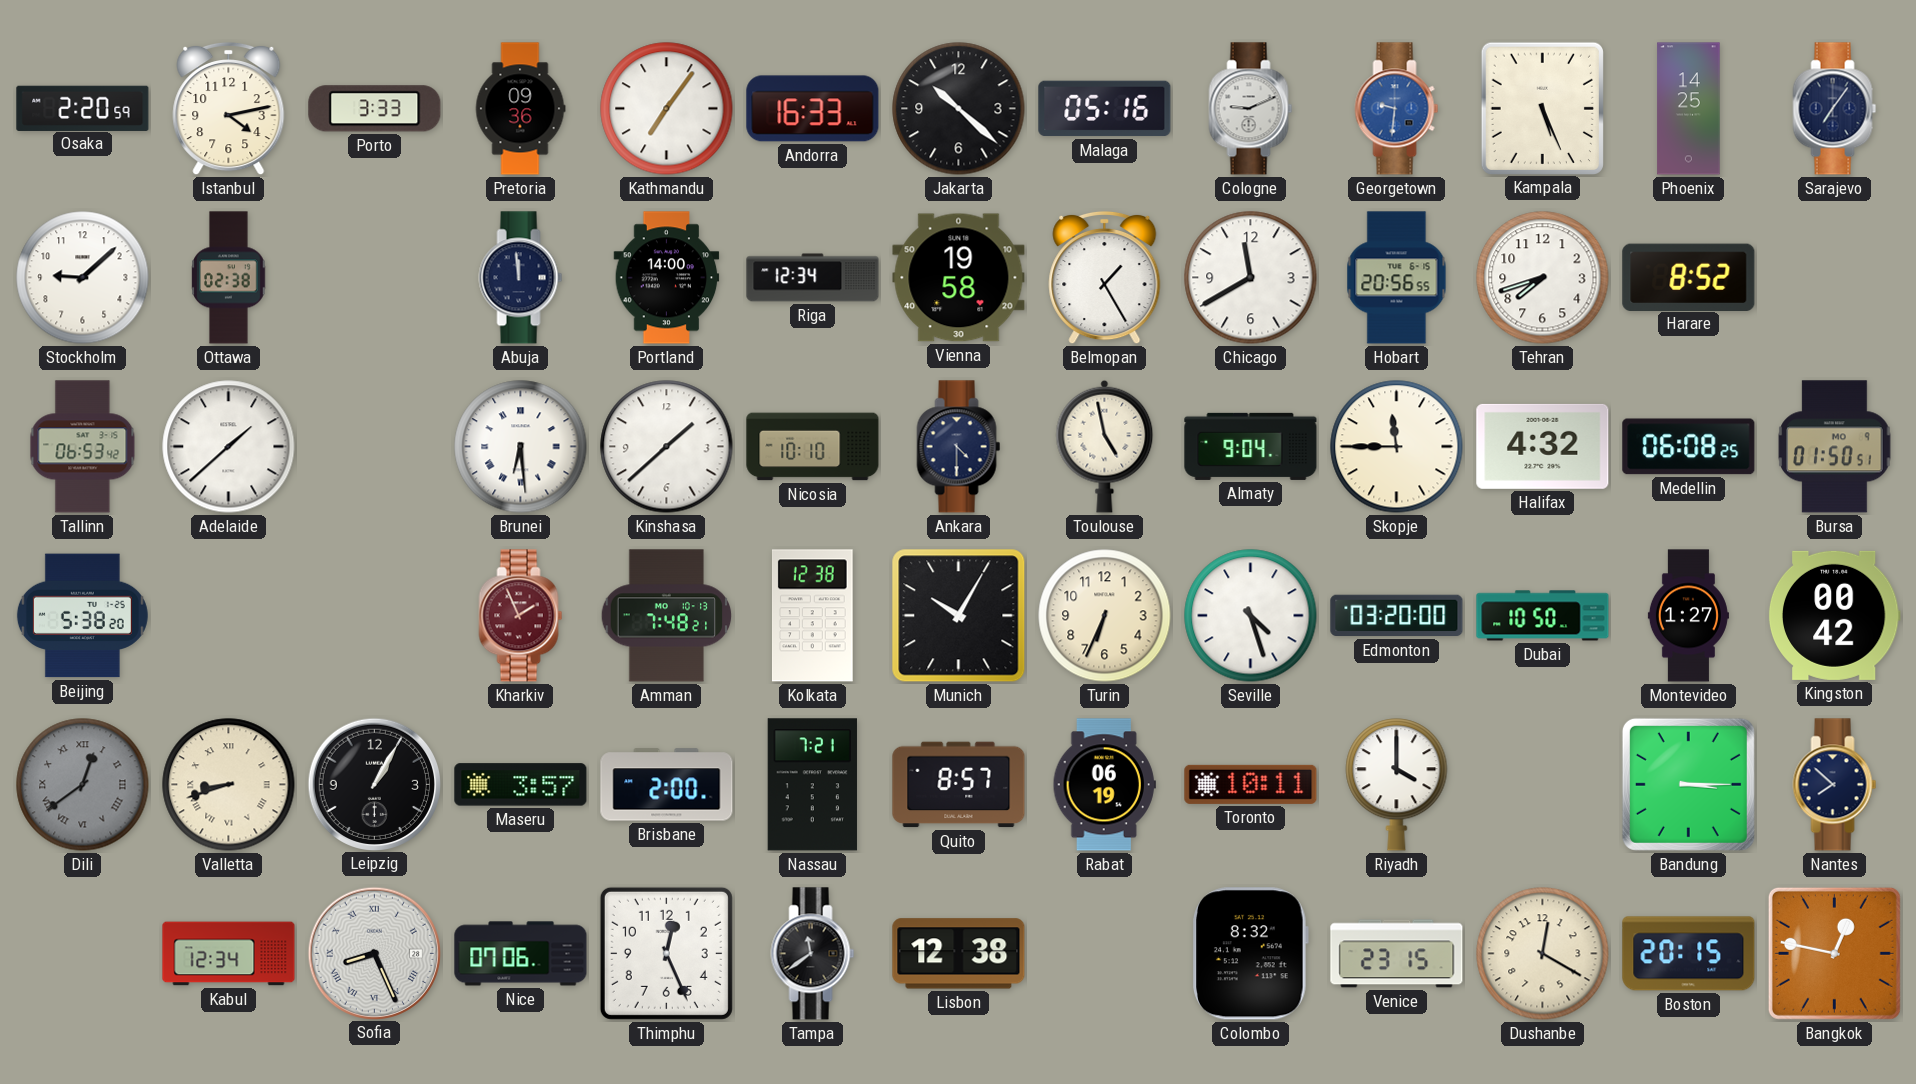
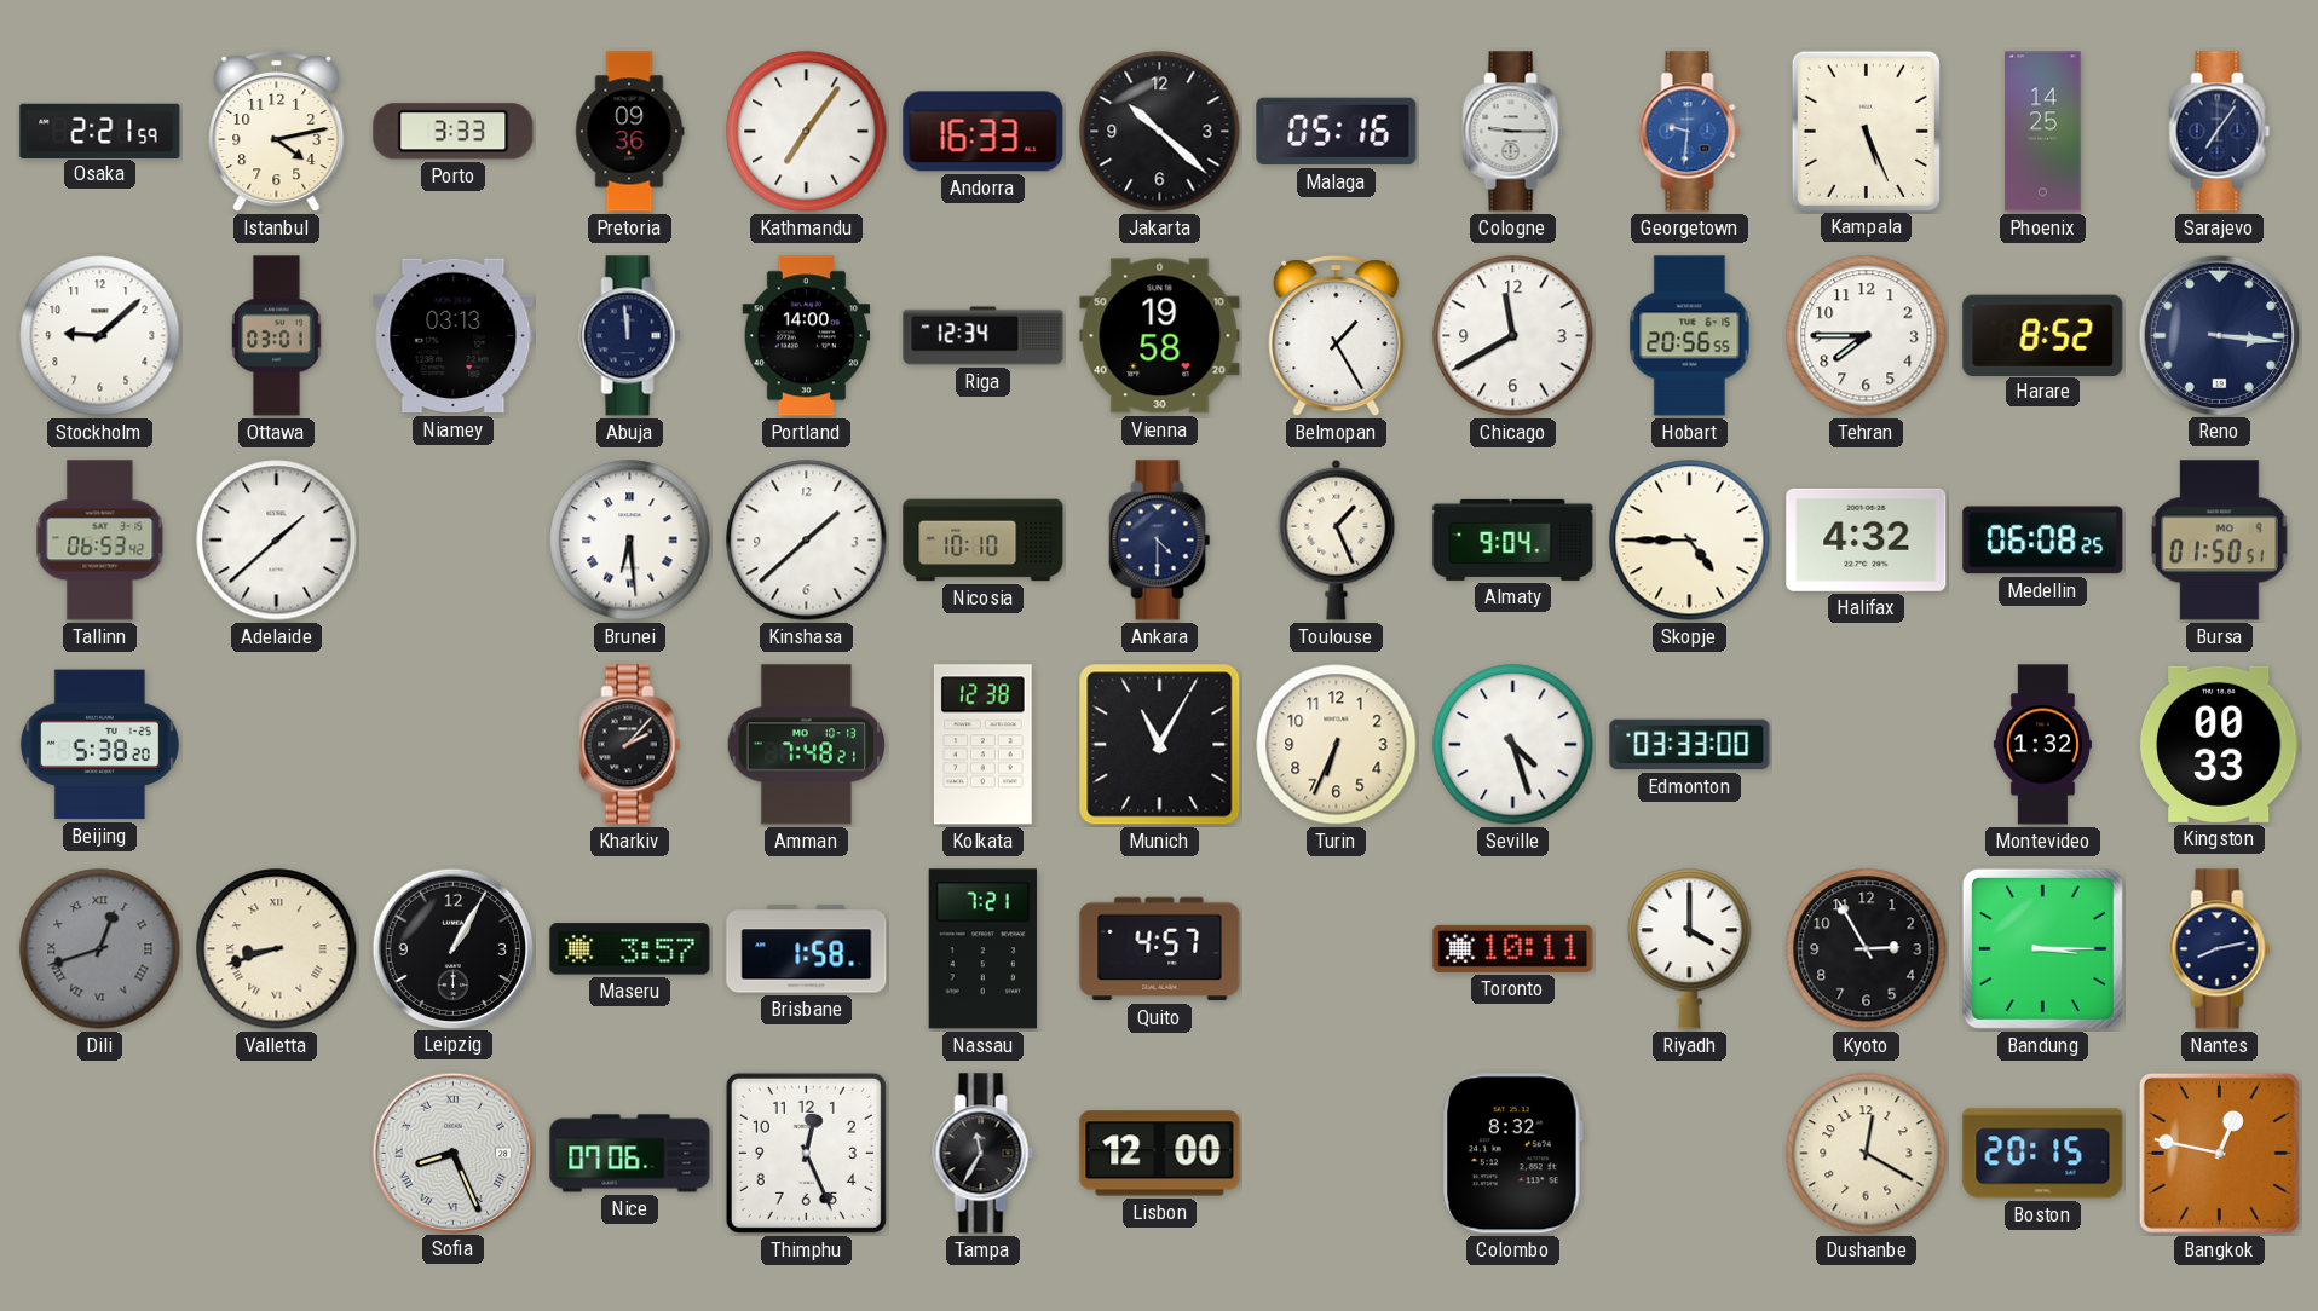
Osaka: 2:20 -> 2:21
Cologne: 9:11 -> 9:15
Ottawa: 02:38 -> 03:01
Niamey: none -> 03:13
Tehran: 7:42 -> 7:45
Reno: none -> 3:16
Toulouse: 4:58 -> 1:26
Skopje: 11:45 -> 4:45
Kharkiv: 1:56 -> 2:07
Kharkiv dial: burgundy -> black
Munich: 10:05 -> 11:05
Edmonton: 03:20 -> 03:33
Dubai: 10:50 -> none
Montevideo: 1:27 -> 1:32
Kingston: 00:42 -> 00:33
Dili: 12:39 -> 12:42
Brisbane: 2:00 -> 1:58
Quito: 8:57 -> 4:57
Rabat: 06:19 -> none
Kyoto: none -> 2:55
Nantes: 7:52 -> 8:13
Kabul: 12:34 -> none
Tampa: 11:39 -> 11:35
Lisbon: 12:38 -> 12:00
Venice: 23:15 -> none
